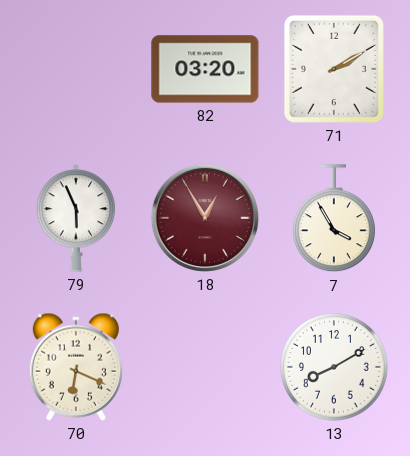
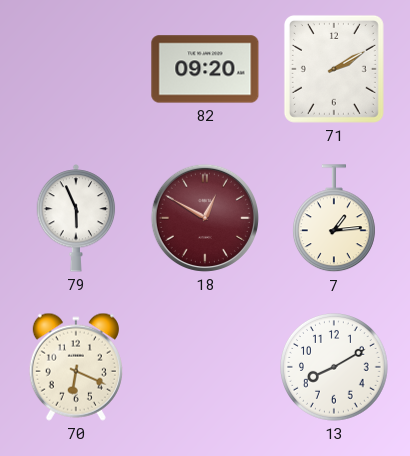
82: 03:20 -> 09:20
18: 12:55 -> 12:50
7: 3:55 -> 1:14
